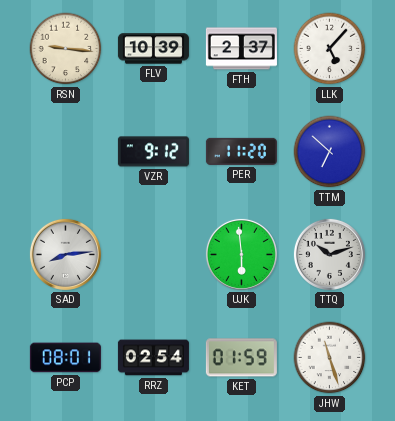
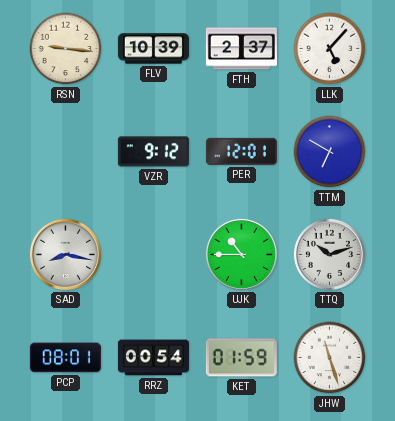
PER: 11:20 -> 12:01
TTM: 6:52 -> 6:50
SAD: 8:14 -> 8:17
UJK: 5:59 -> 10:45
RRZ: 02:54 -> 00:54
